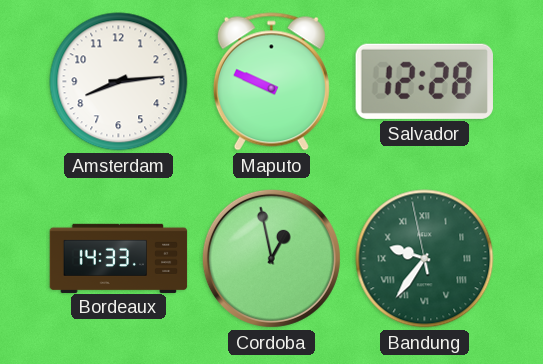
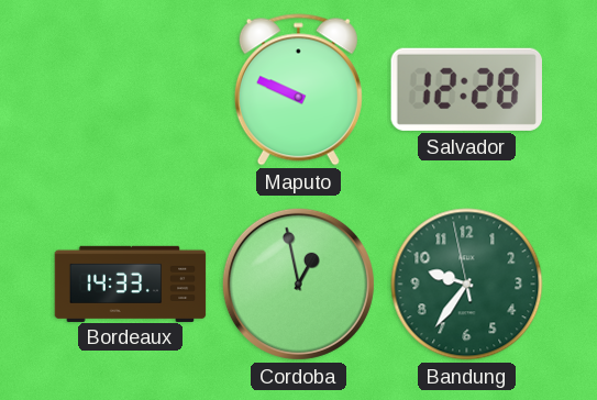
Amsterdam: 8:14 -> none
Bandung numerals: Roman -> Arabic
